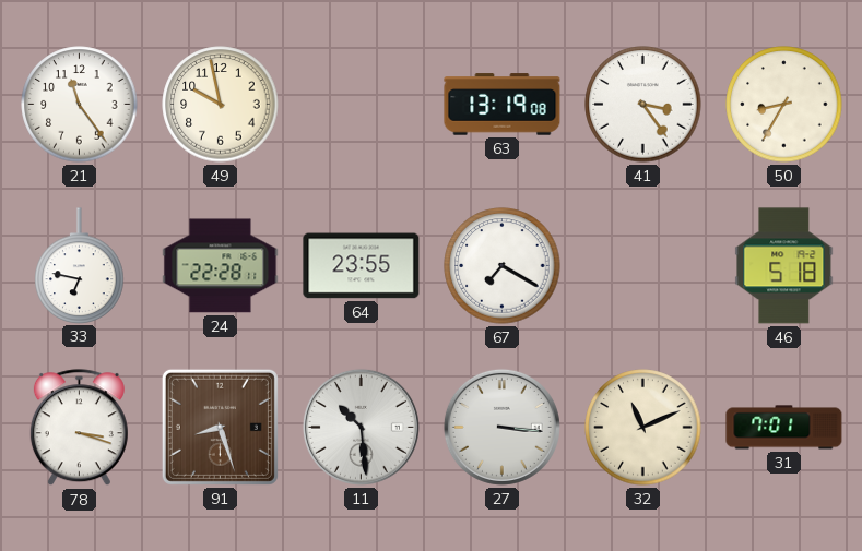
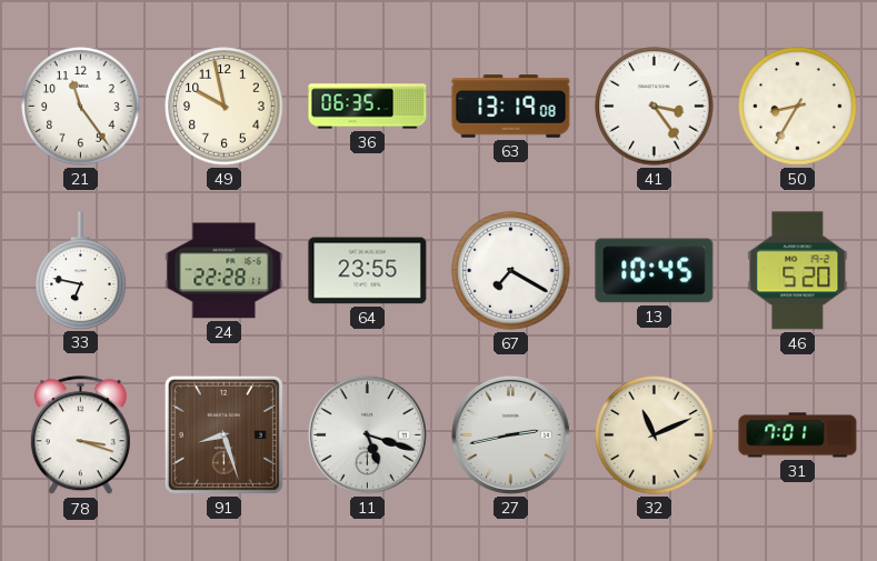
36: none -> 06:35
13: none -> 10:45
46: 5:18 -> 5:20
11: 10:29 -> 5:18
27: 3:16 -> 2:43
